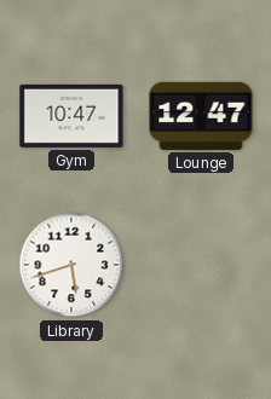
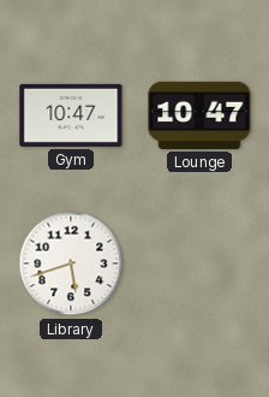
Lounge: 12:47 -> 10:47
